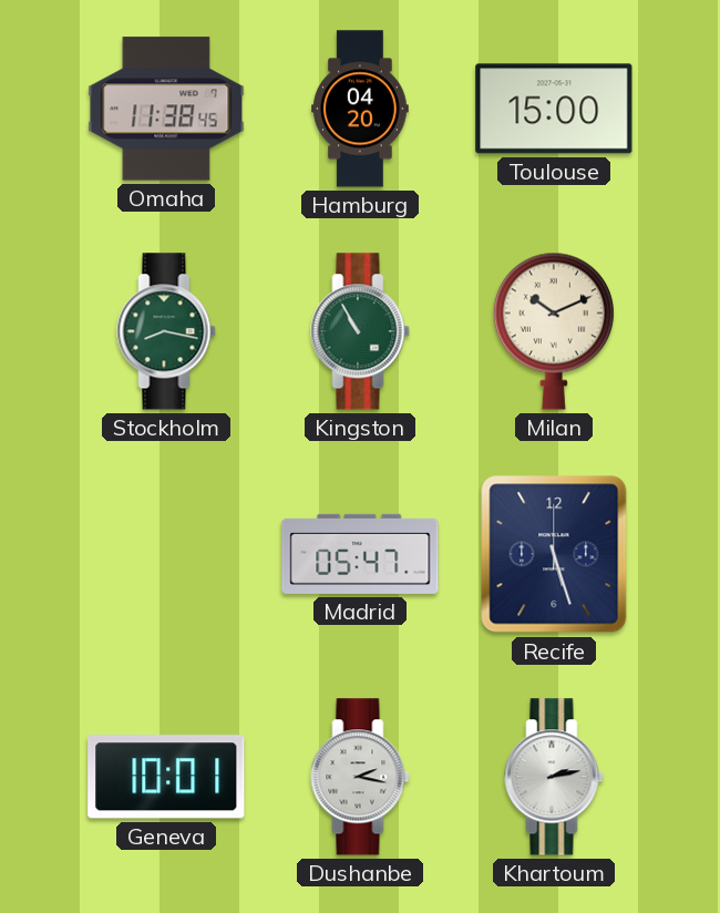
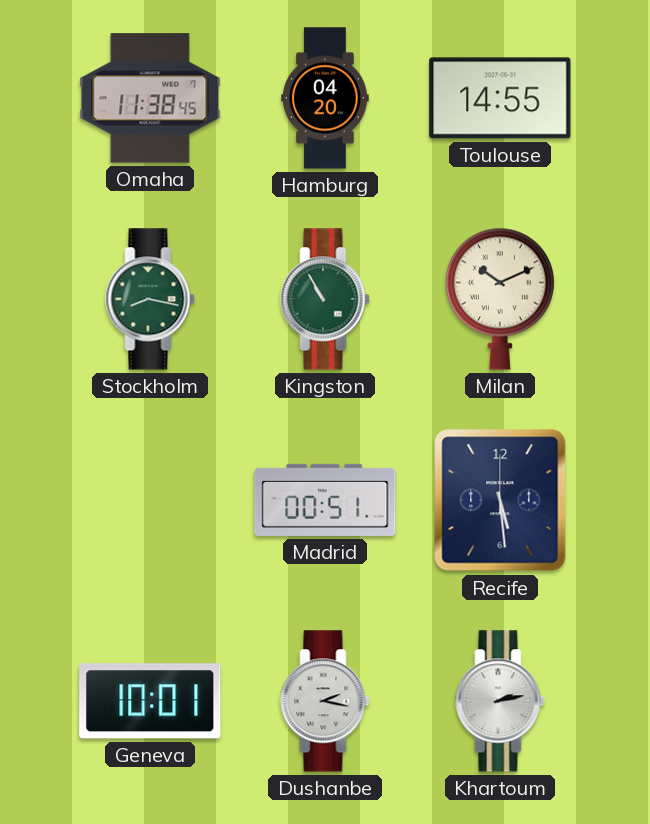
Toulouse: 15:00 -> 14:55
Madrid: 05:47 -> 00:51
Recife: 5:27 -> 5:29
